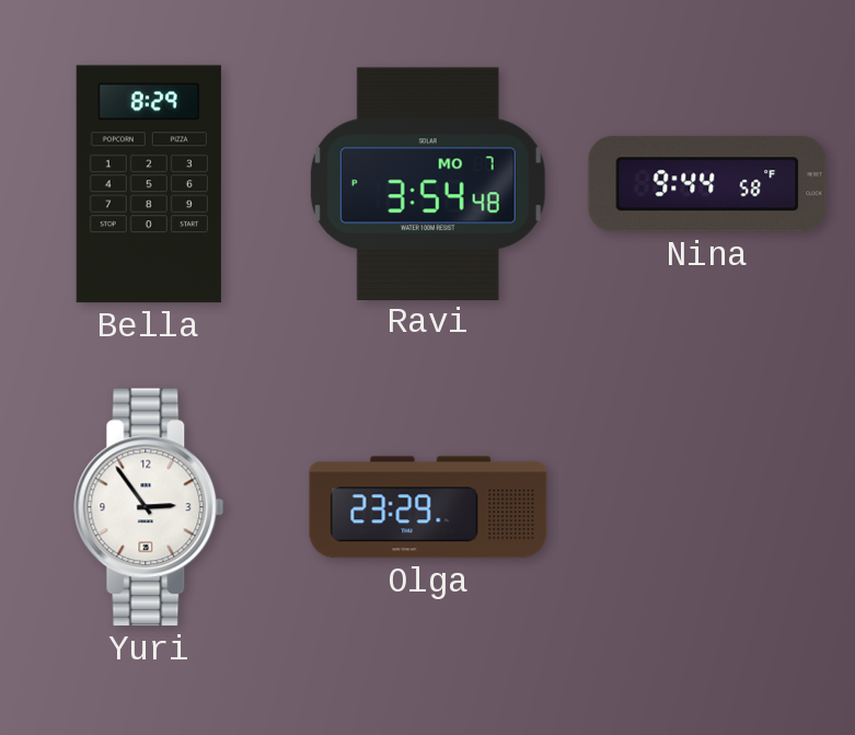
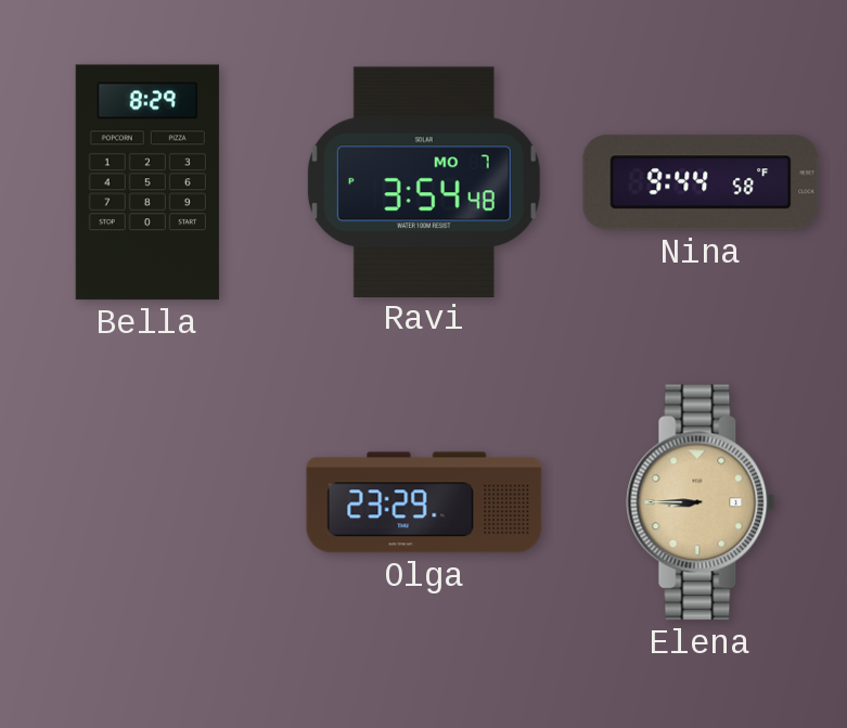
Yuri: 2:54 -> none
Elena: none -> 8:45
